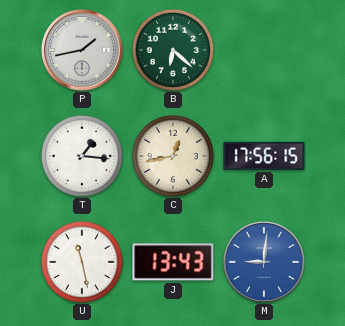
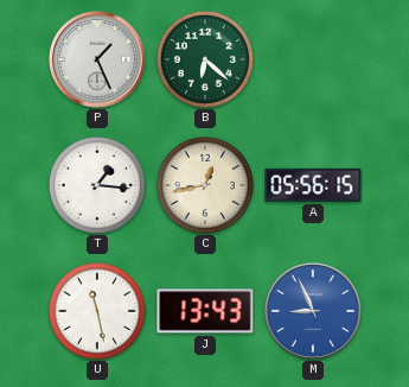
P: 1:43 -> 1:26
A: 17:56 -> 05:56
M: 9:01 -> 8:56
